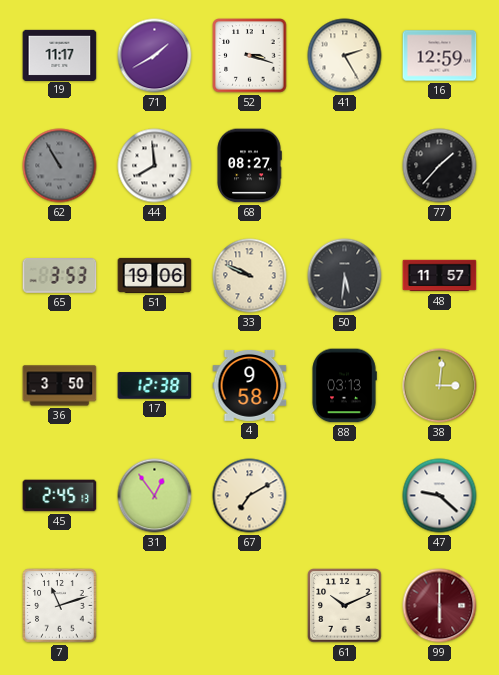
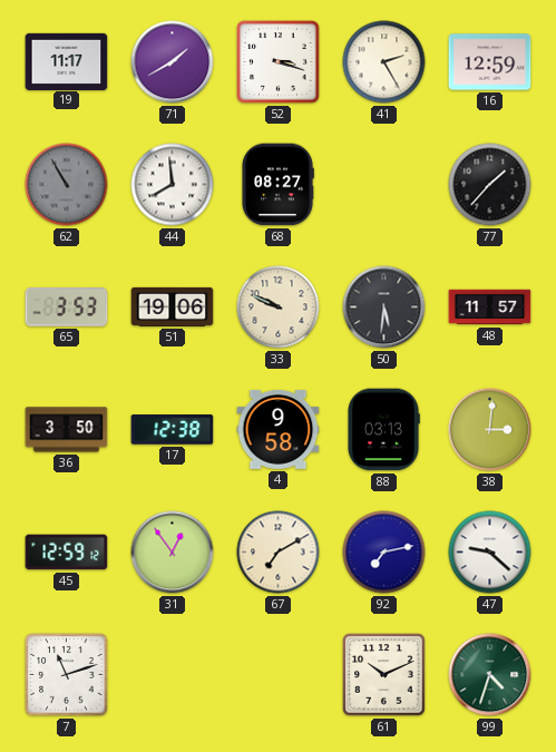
45: 2:45 -> 12:59
92: none -> 7:13
99: 6:00 -> 4:33
99 dial: burgundy -> green
